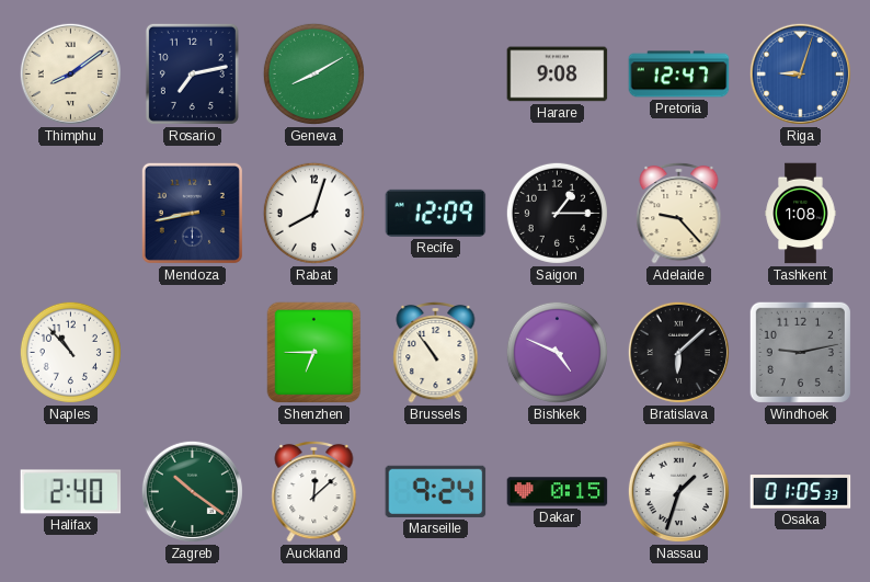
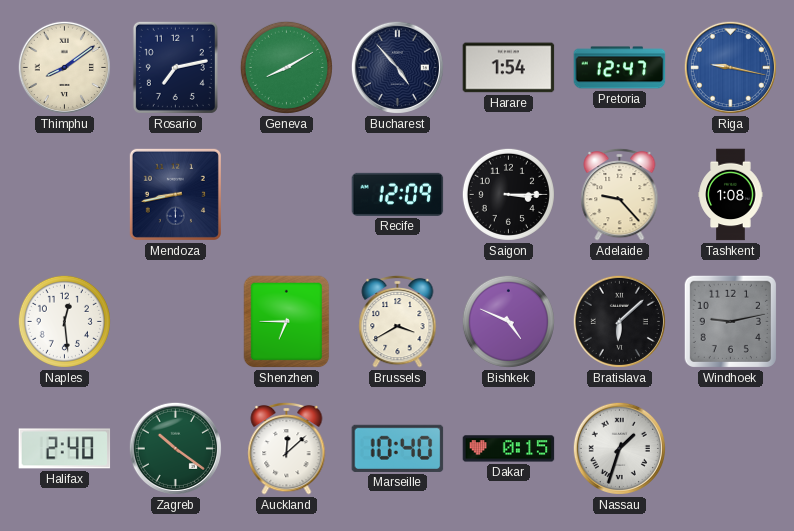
Bucharest: none -> 4:53
Harare: 9:08 -> 1:54
Riga: 9:03 -> 9:17
Rabat: 8:03 -> none
Saigon: 1:15 -> 3:15
Naples: 10:53 -> 12:29
Brussels: 10:54 -> 3:40
Marseille: 9:24 -> 10:40
Osaka: 01:05 -> none
